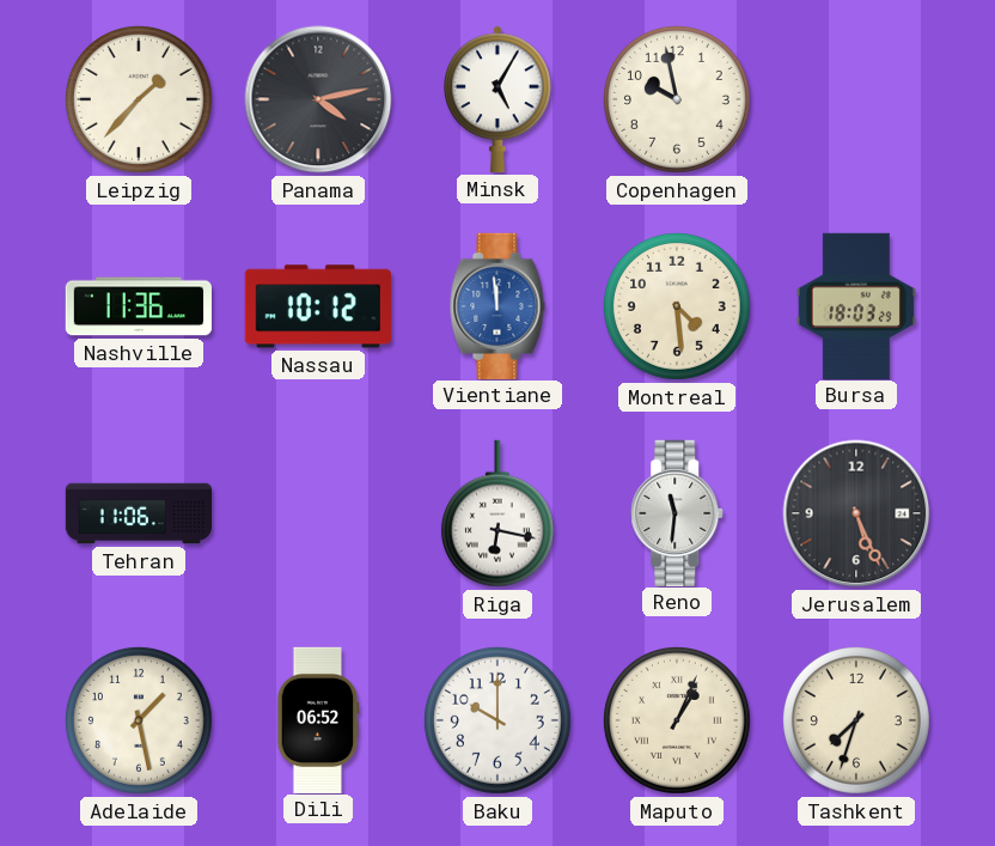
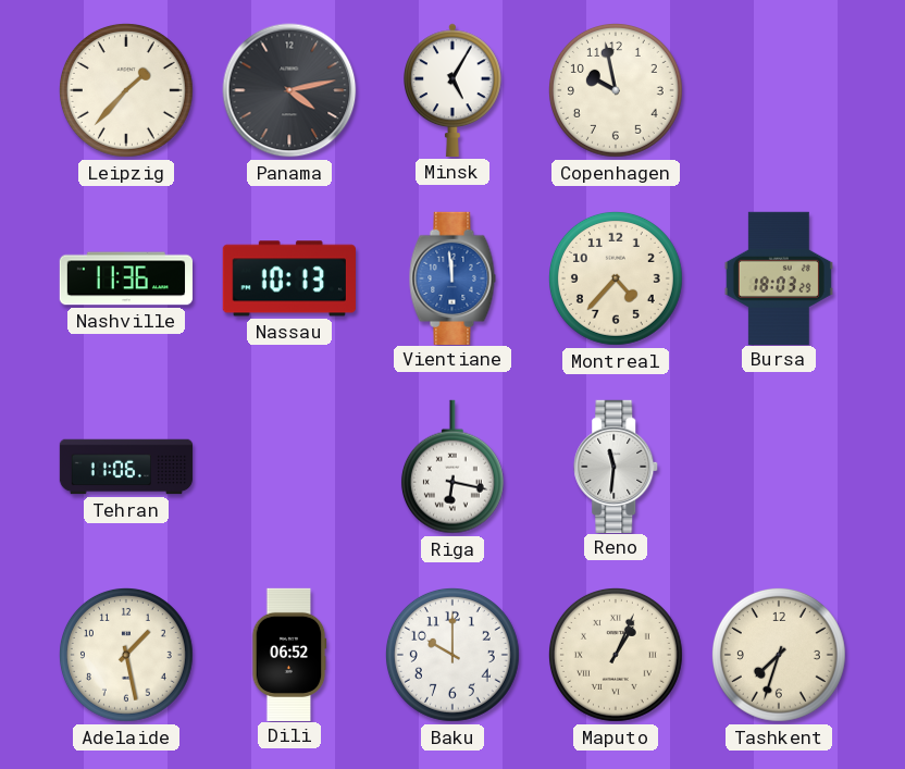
Nassau: 10:12 -> 10:13
Montreal: 4:29 -> 4:37
Jerusalem: 5:26 -> none
